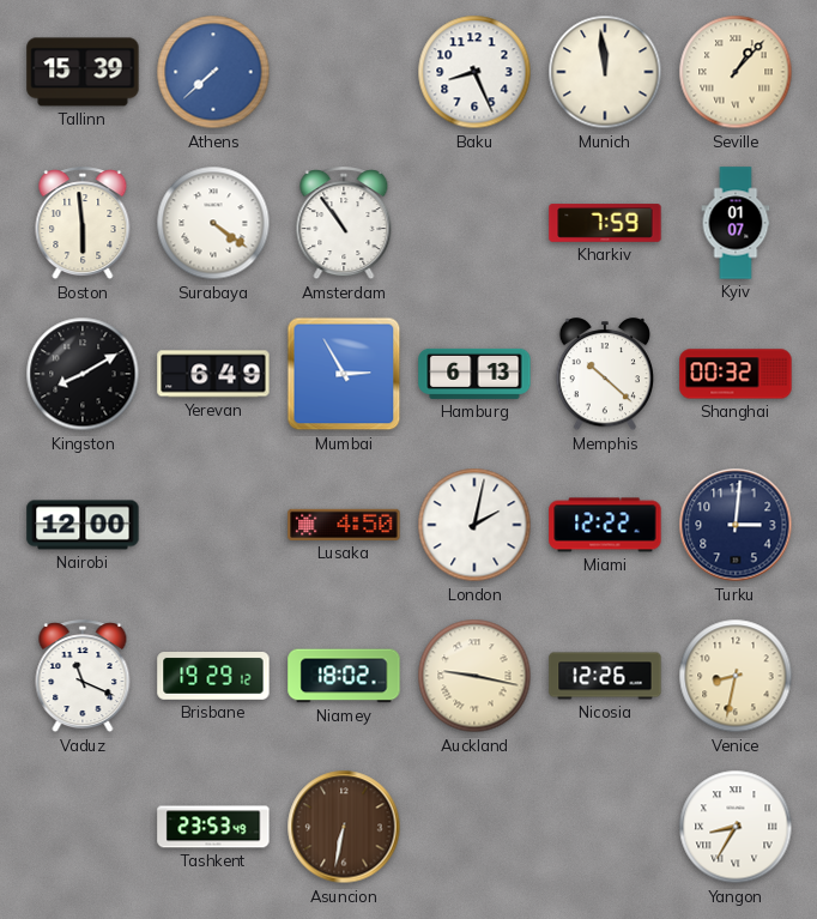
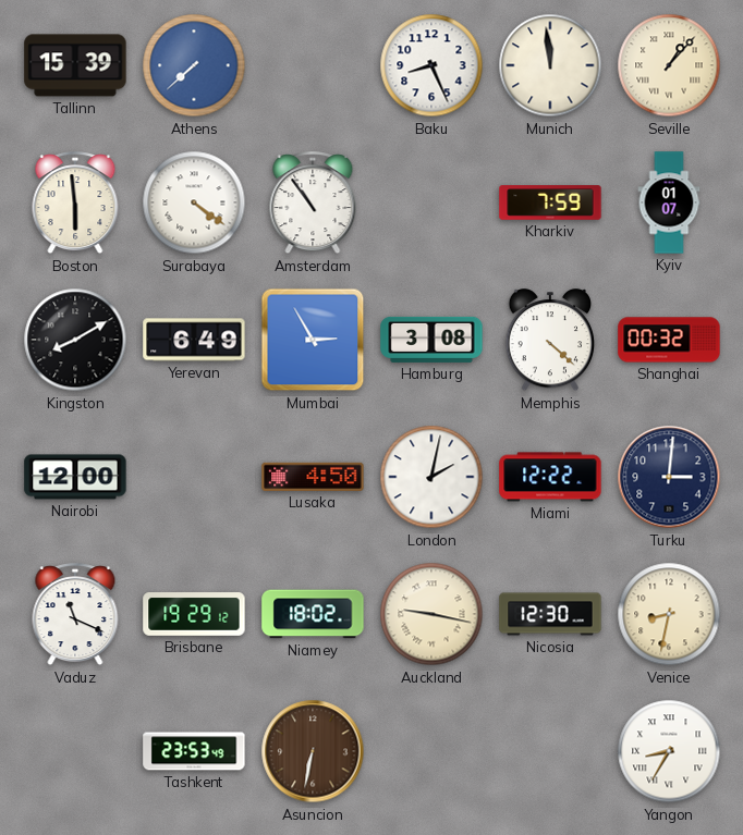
Hamburg: 6:13 -> 3:08
Memphis: 10:22 -> 4:22
Nicosia: 12:26 -> 12:30
